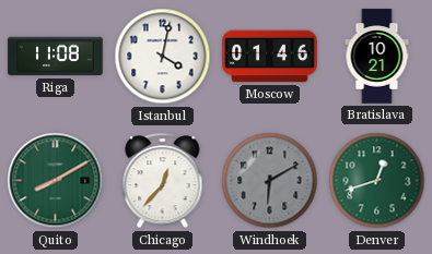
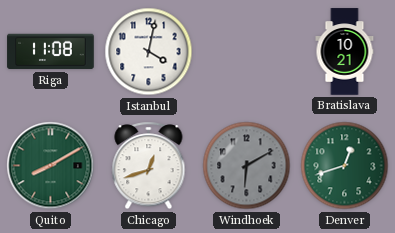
Moscow: 01:46 -> none
Chicago: 12:37 -> 12:42
